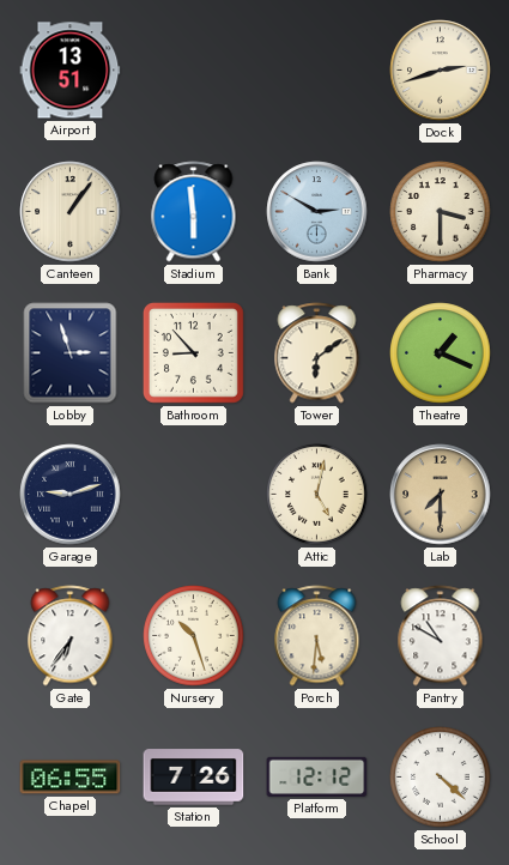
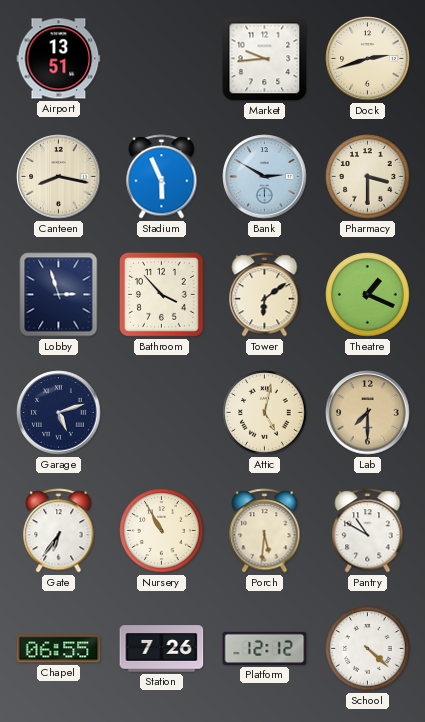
Market: none -> 9:44
Canteen: 1:06 -> 8:17
Stadium: 5:59 -> 5:56
Bathroom: 8:53 -> 3:53
Garage: 9:12 -> 5:12
Nursery: 10:27 -> 10:55
